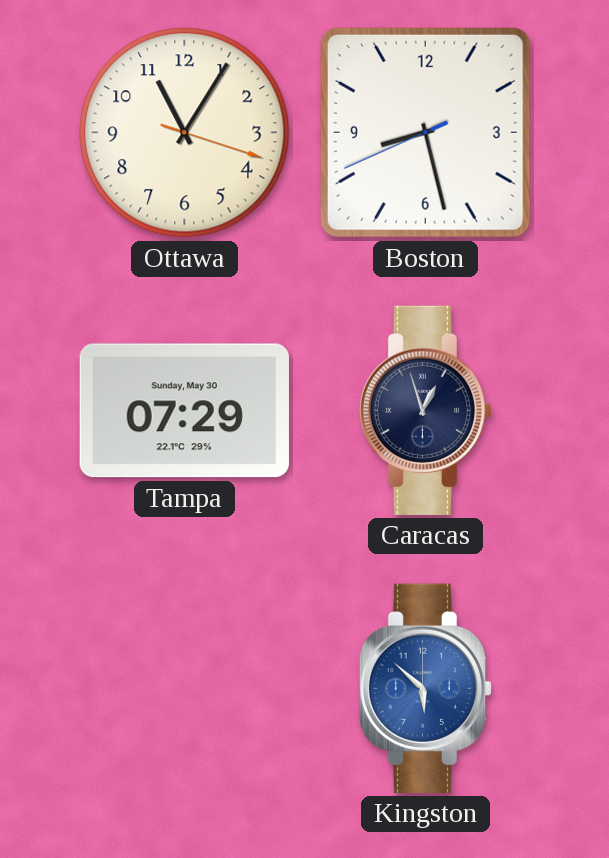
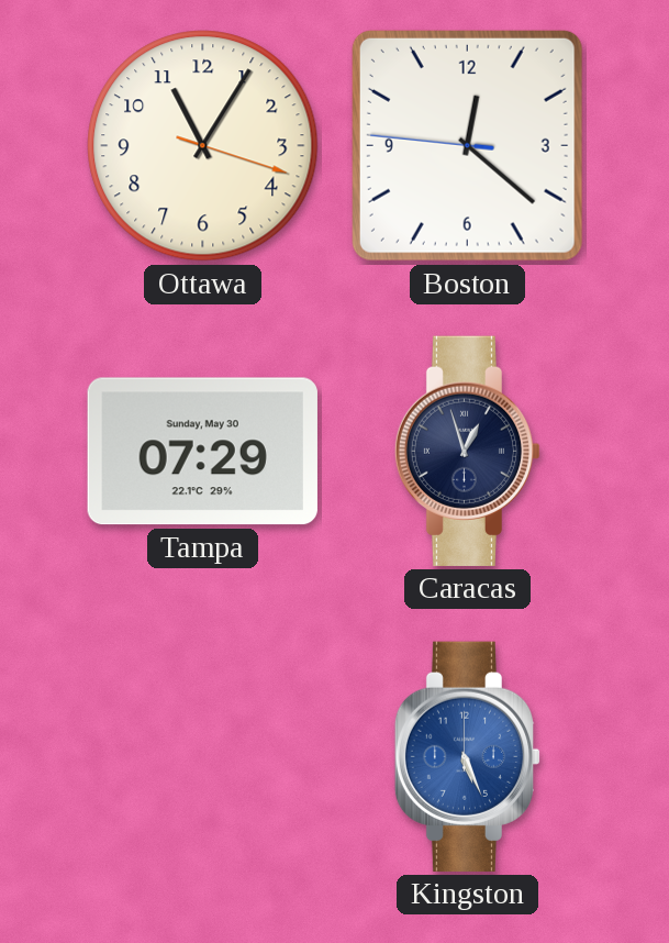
Boston: 8:27 -> 12:21
Kingston: 5:52 -> 5:26
